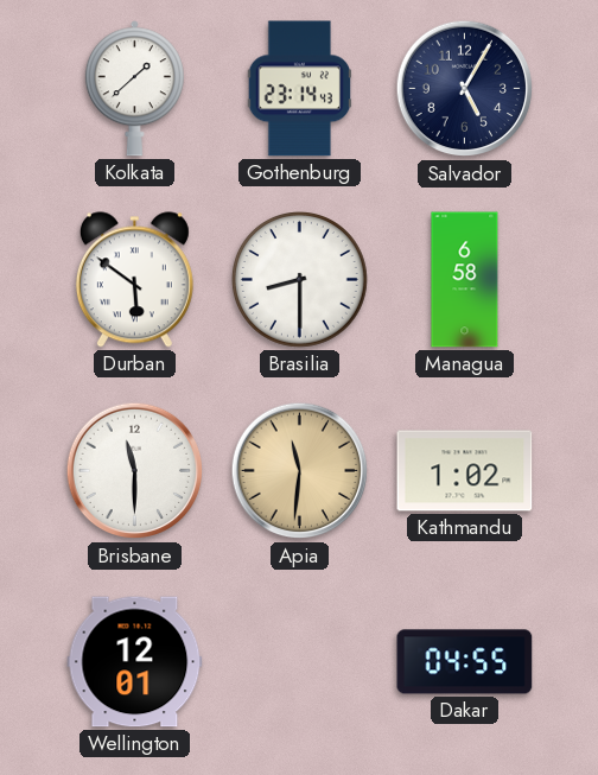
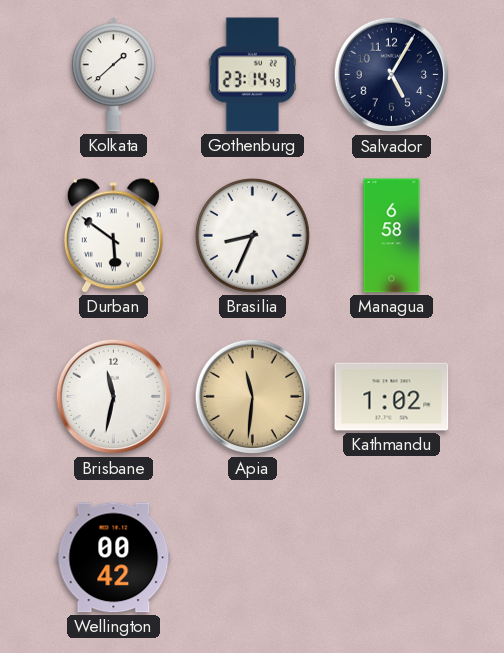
Brasilia: 8:30 -> 8:34
Brisbane: 11:30 -> 11:32
Wellington: 12:01 -> 00:42
Dakar: 04:55 -> none
